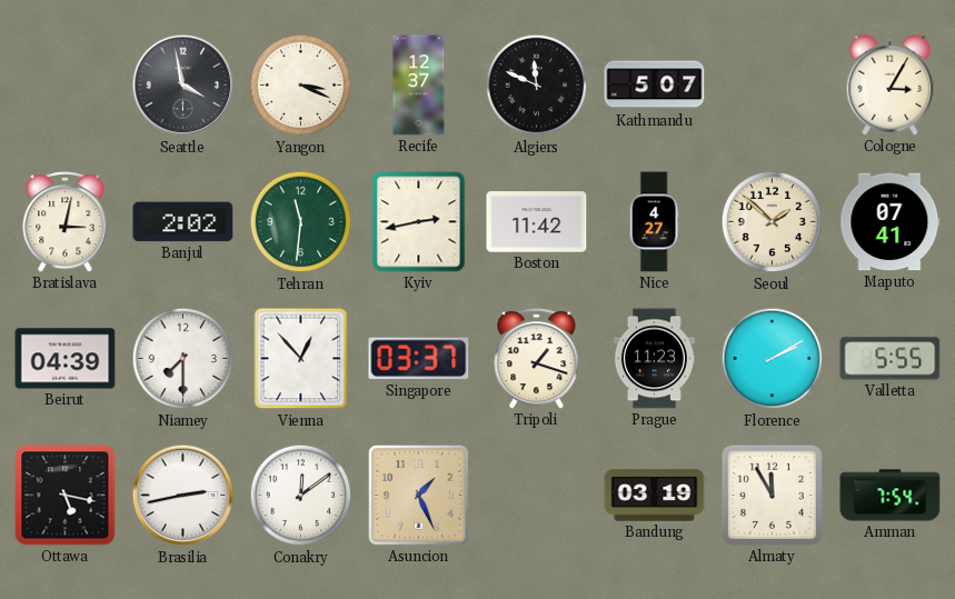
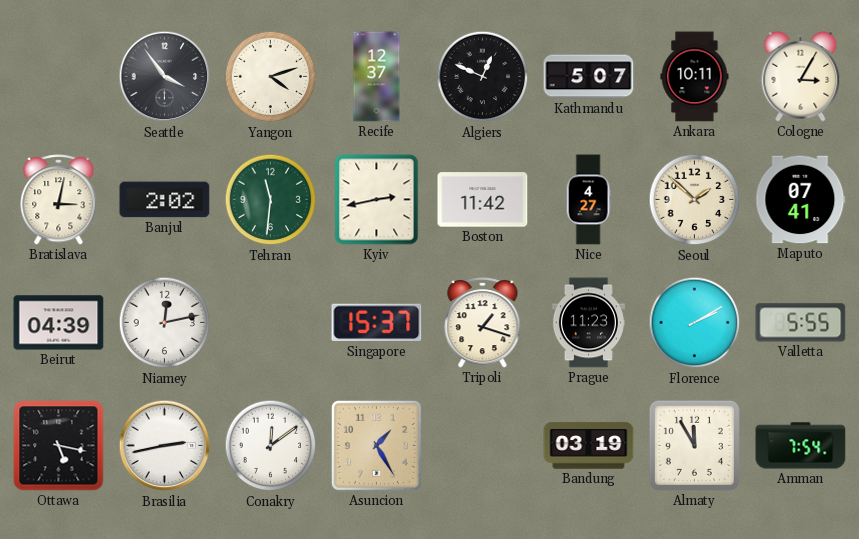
Seattle: 3:58 -> 3:54
Yangon: 3:19 -> 4:12
Algiers: 11:49 -> 12:49
Ankara: none -> 10:11
Niamey: 7:30 -> 12:13
Vienna: 12:53 -> none
Singapore: 03:37 -> 15:37
Asuncion: 1:26 -> 1:25
